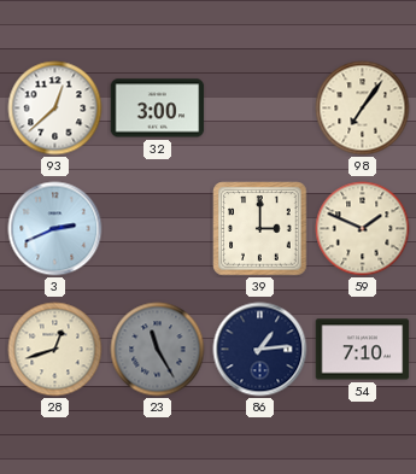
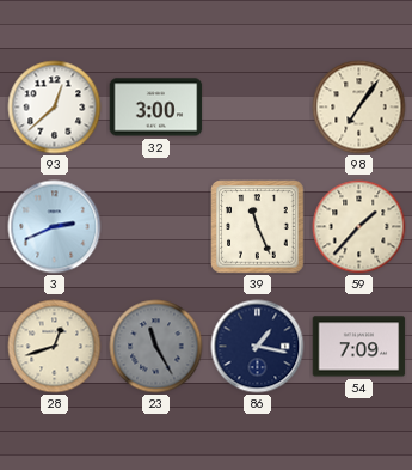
39: 3:00 -> 11:26
59: 1:49 -> 1:37
86: 1:14 -> 1:17
54: 7:10 -> 7:09
